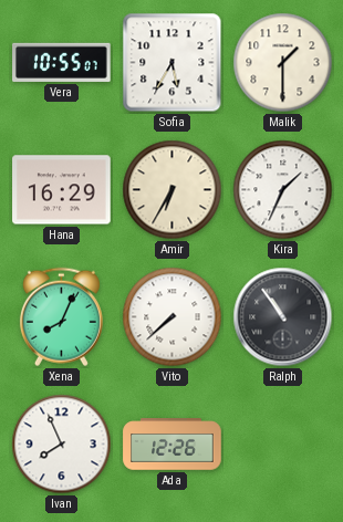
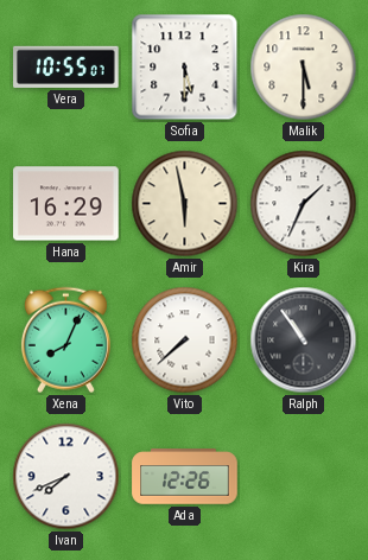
Sofia: 5:35 -> 5:30
Malik: 1:30 -> 5:30
Amir: 6:35 -> 5:58
Ivan: 7:56 -> 7:41
